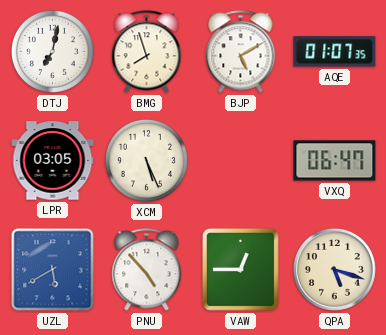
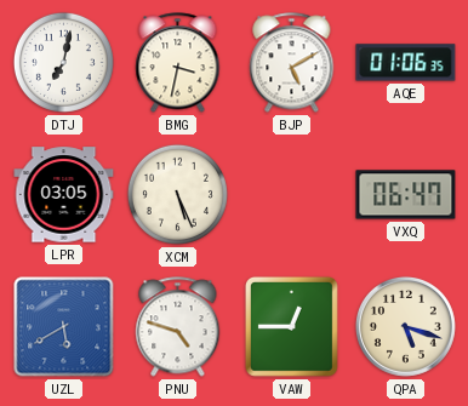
BMG: 7:57 -> 3:32
AQE: 01:07 -> 01:06
PNU: 4:53 -> 4:48
